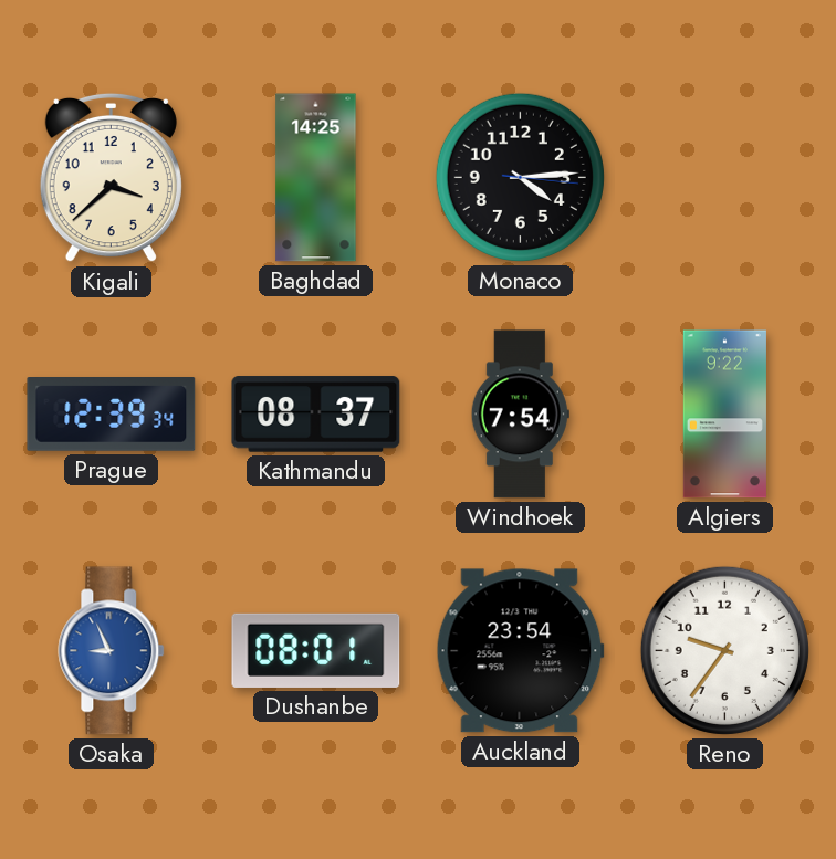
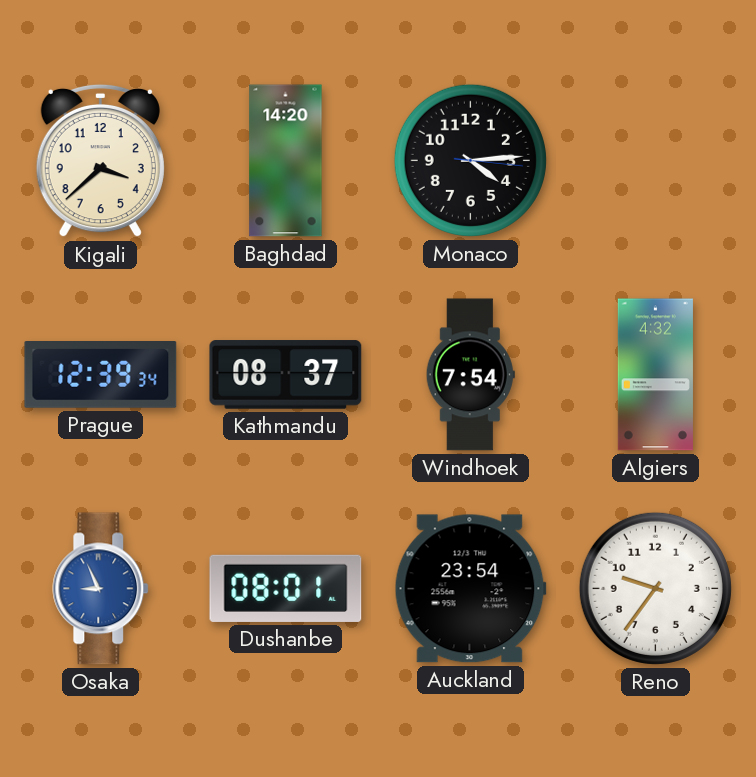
Baghdad: 14:25 -> 14:20
Algiers: 9:22 -> 4:32
